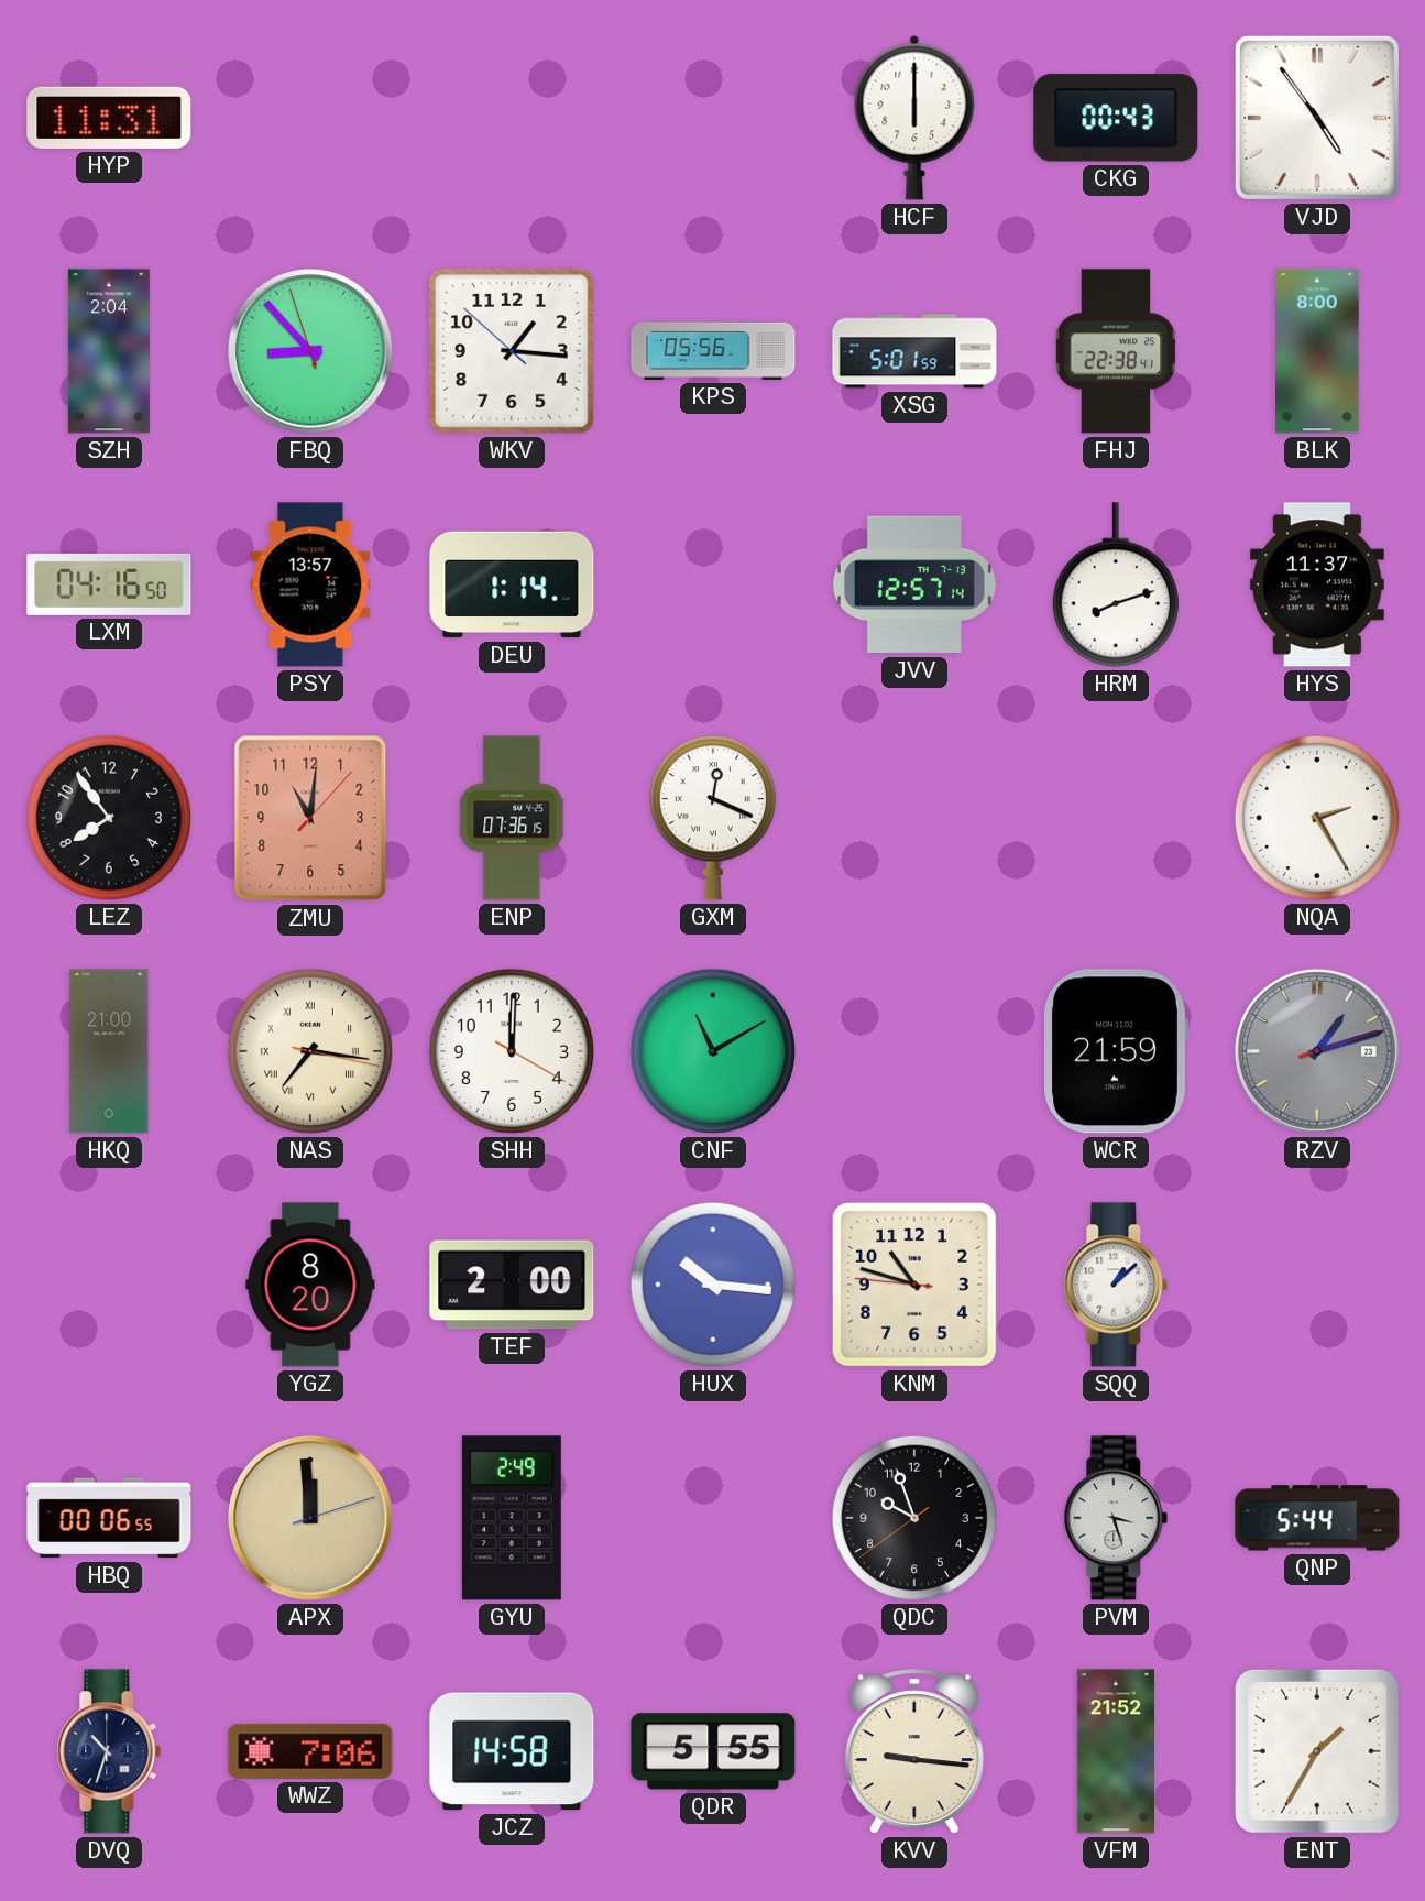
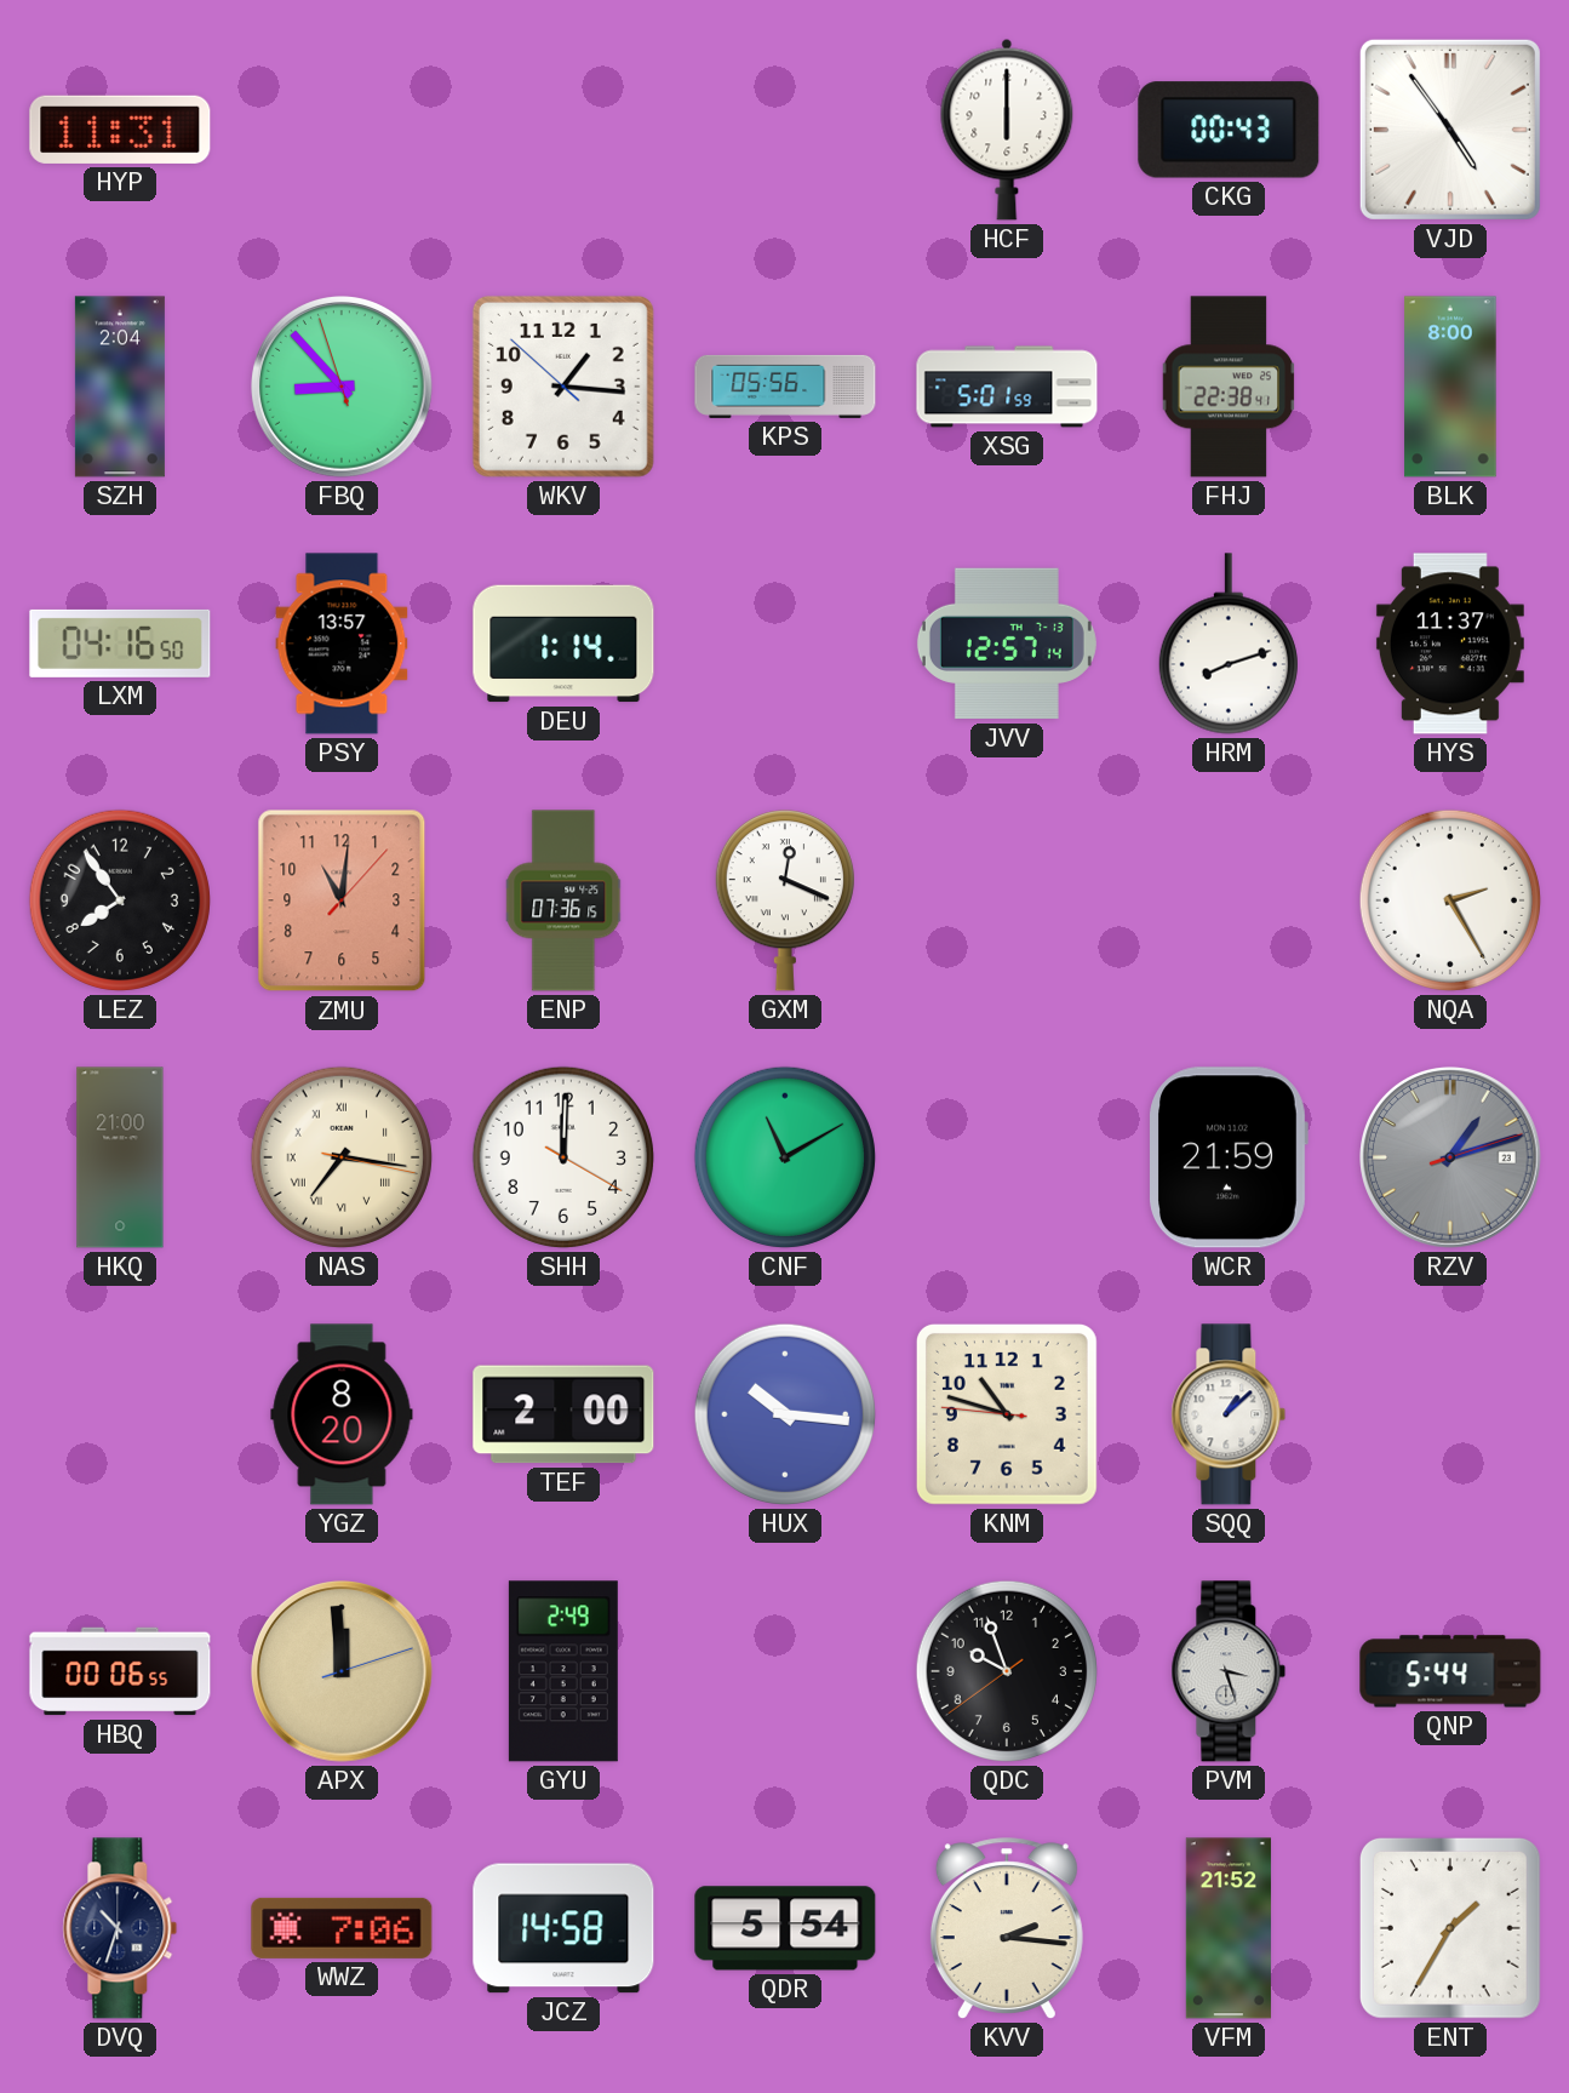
QDR: 5:55 -> 5:54
KVV: 9:16 -> 2:16
